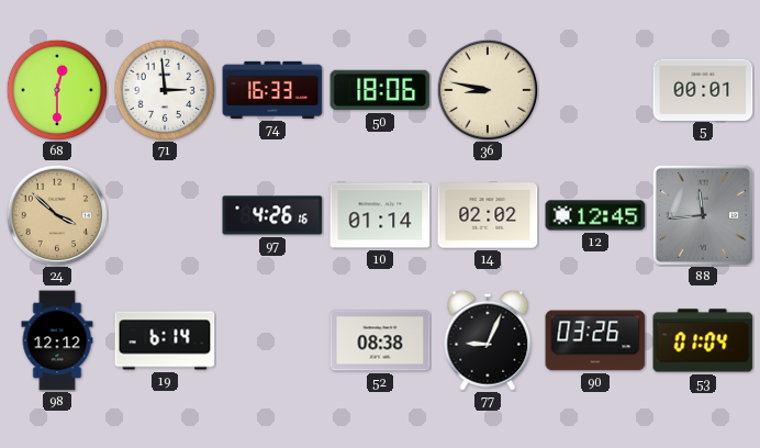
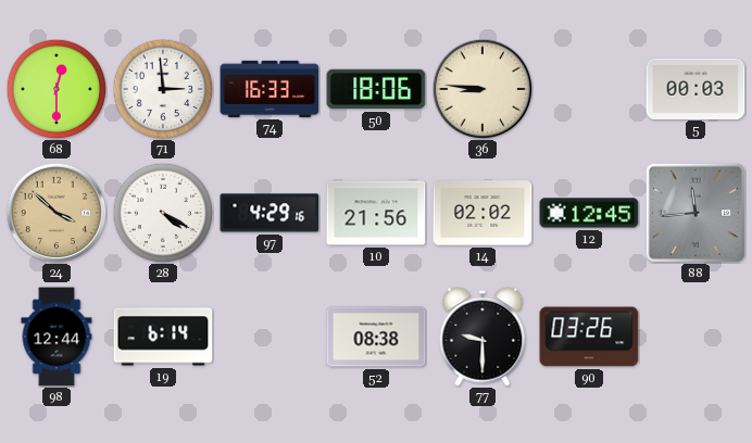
36: 8:47 -> 8:46
5: 00:01 -> 00:03
28: none -> 4:20
97: 4:26 -> 4:29
10: 01:14 -> 21:56
98: 12:12 -> 12:44
77: 9:04 -> 9:30
53: 01:04 -> none
